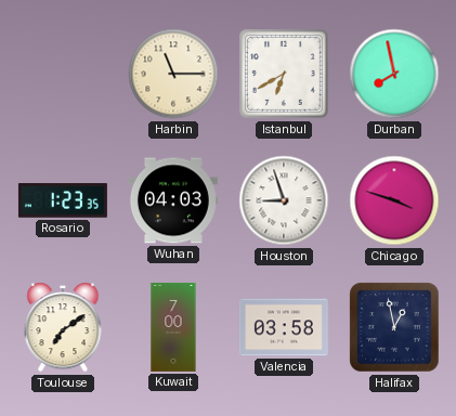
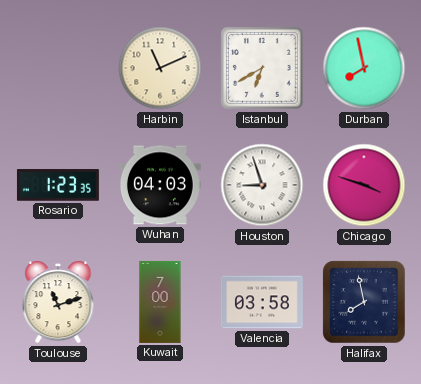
Harbin: 11:15 -> 11:11
Toulouse: 7:09 -> 11:12
Halifax: 12:58 -> 7:58
